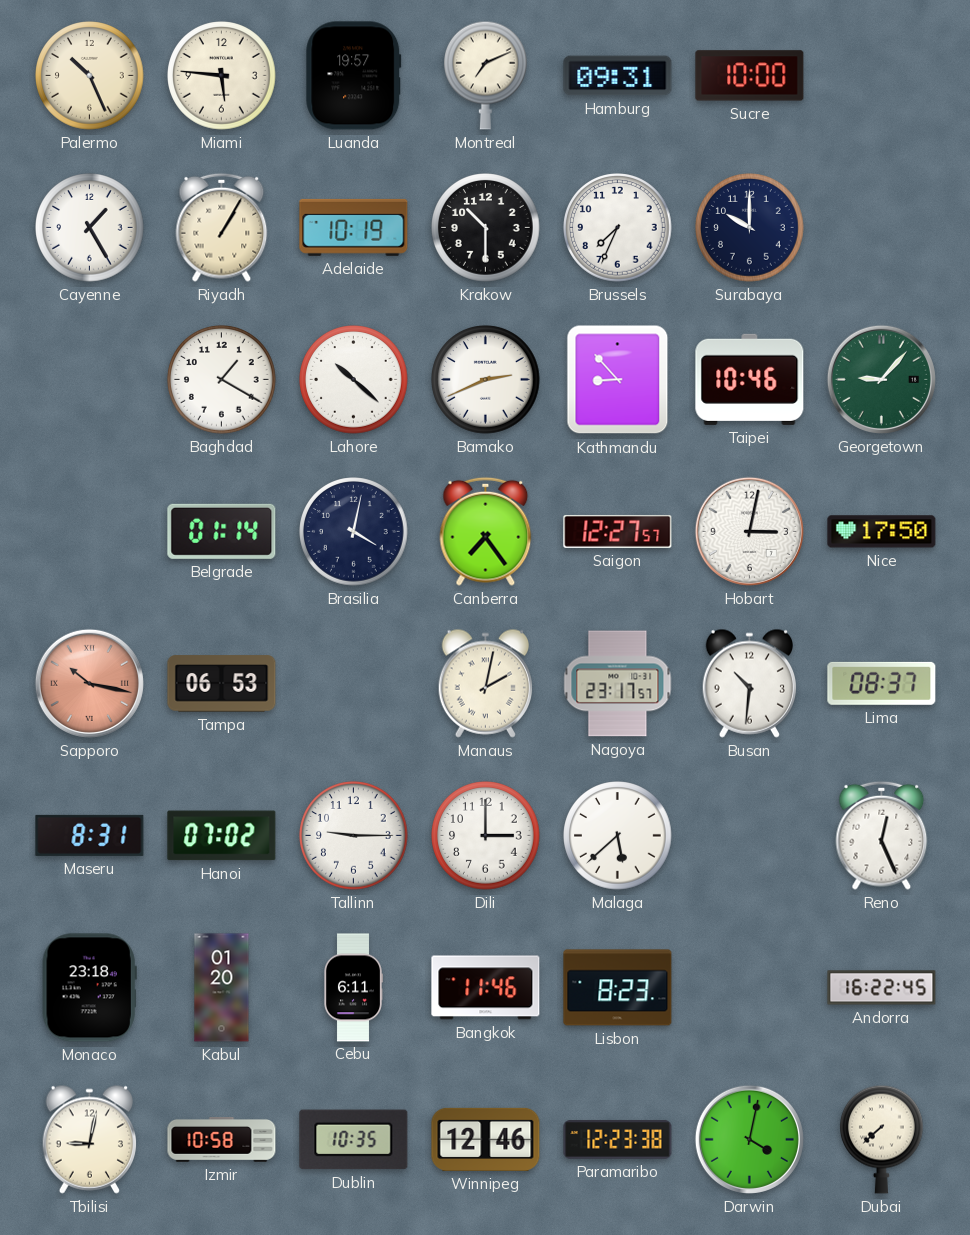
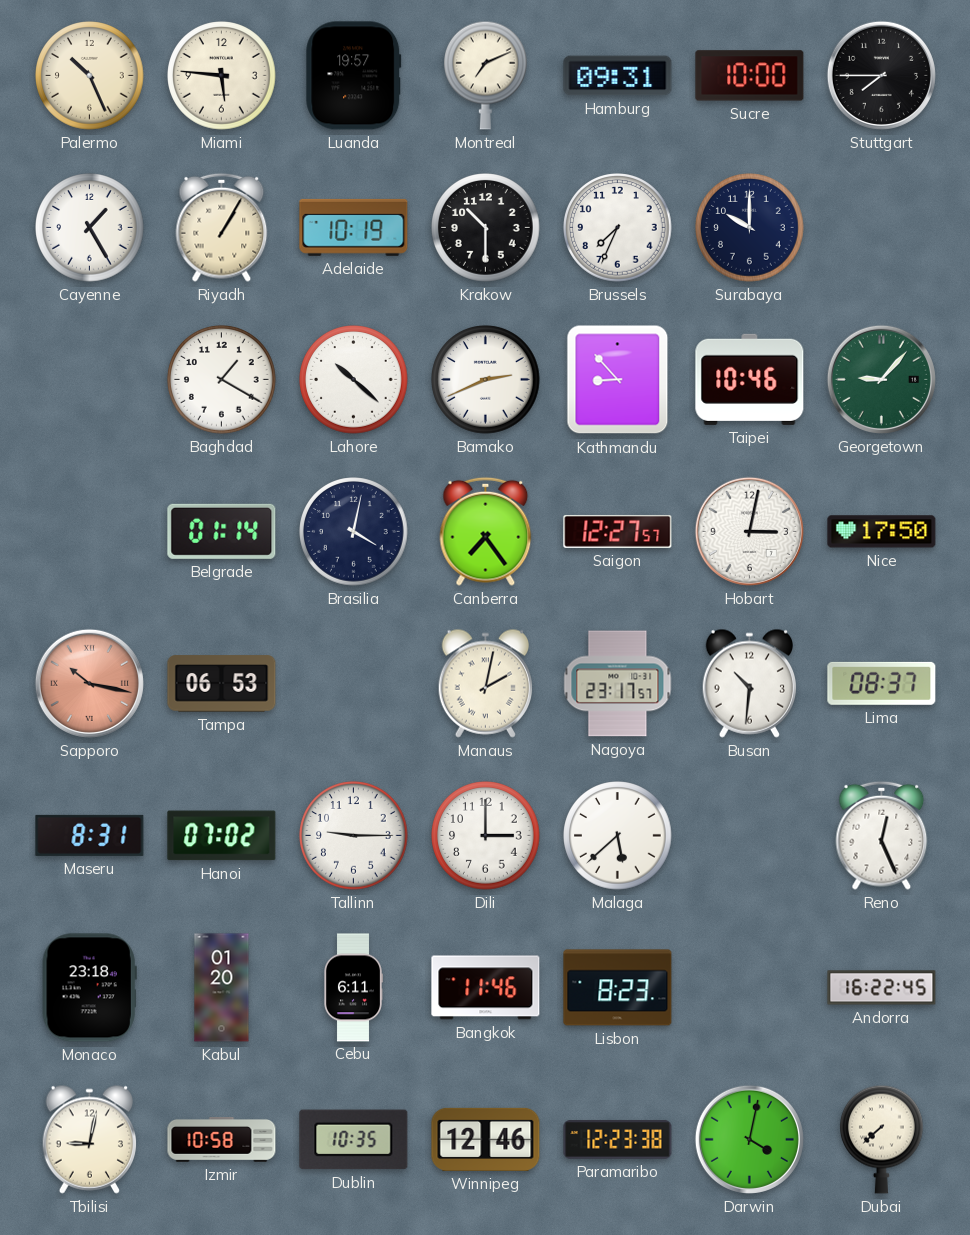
Stuttgart: none -> 7:45
